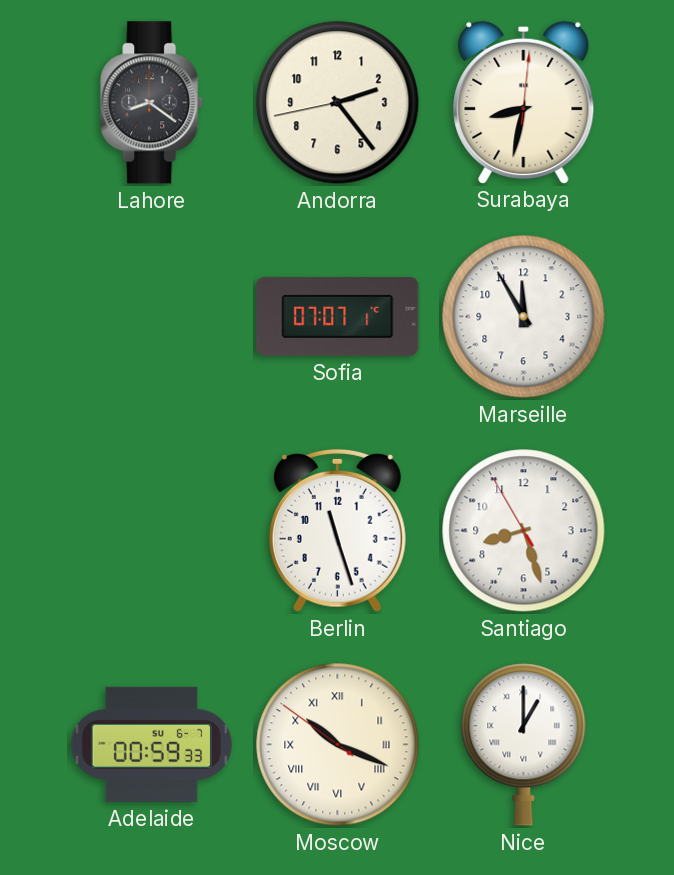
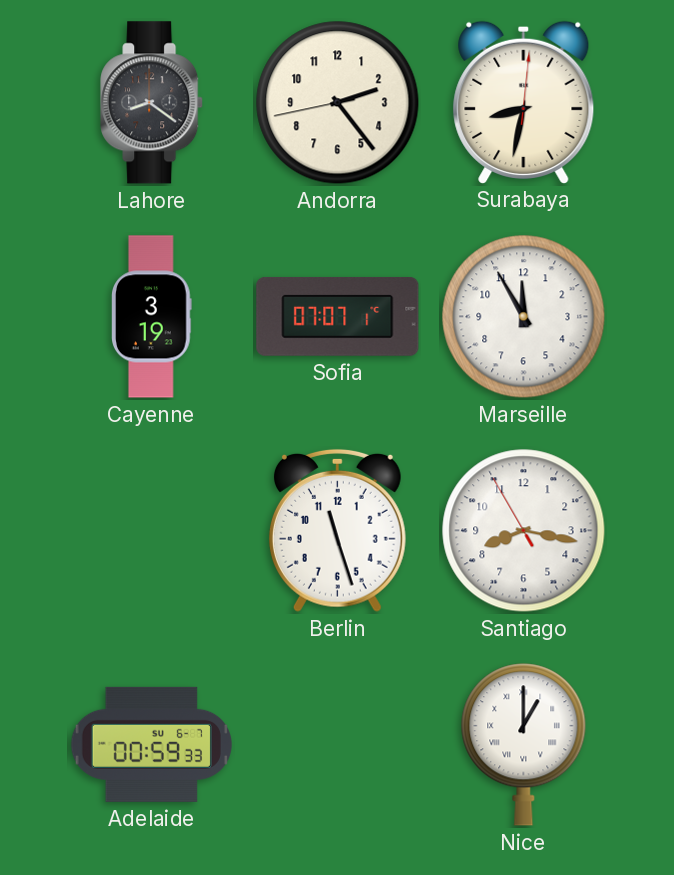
Cayenne: none -> 3:19
Santiago: 8:26 -> 8:16
Moscow: 10:18 -> none
